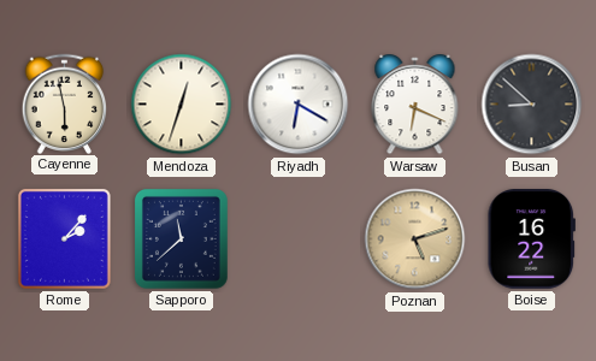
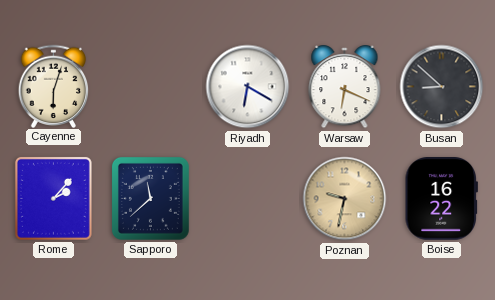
Cayenne: 5:58 -> 6:03
Mendoza: 12:33 -> none
Poznan: 5:12 -> 9:32
